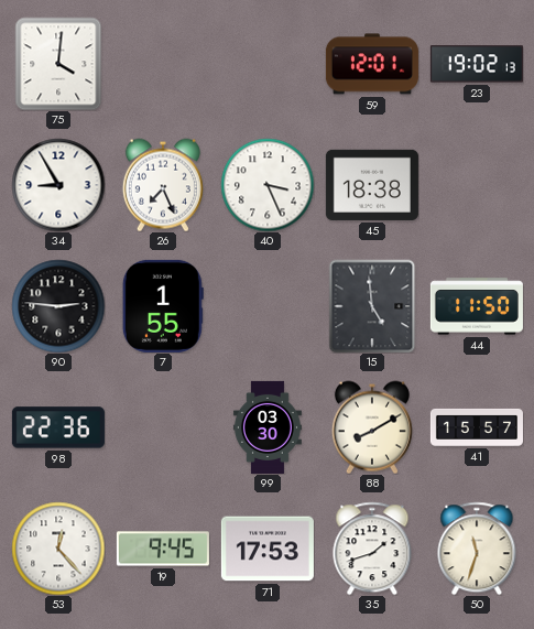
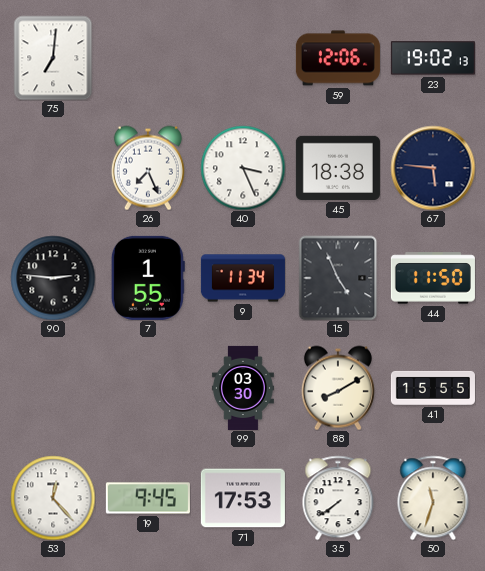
75: 4:01 -> 7:01
59: 12:01 -> 12:06
34: 8:55 -> none
67: none -> 5:46
9: none -> 11:34
15: 4:59 -> 4:56
98: 22:36 -> none
41: 15:57 -> 15:55
35: 1:42 -> 7:39
